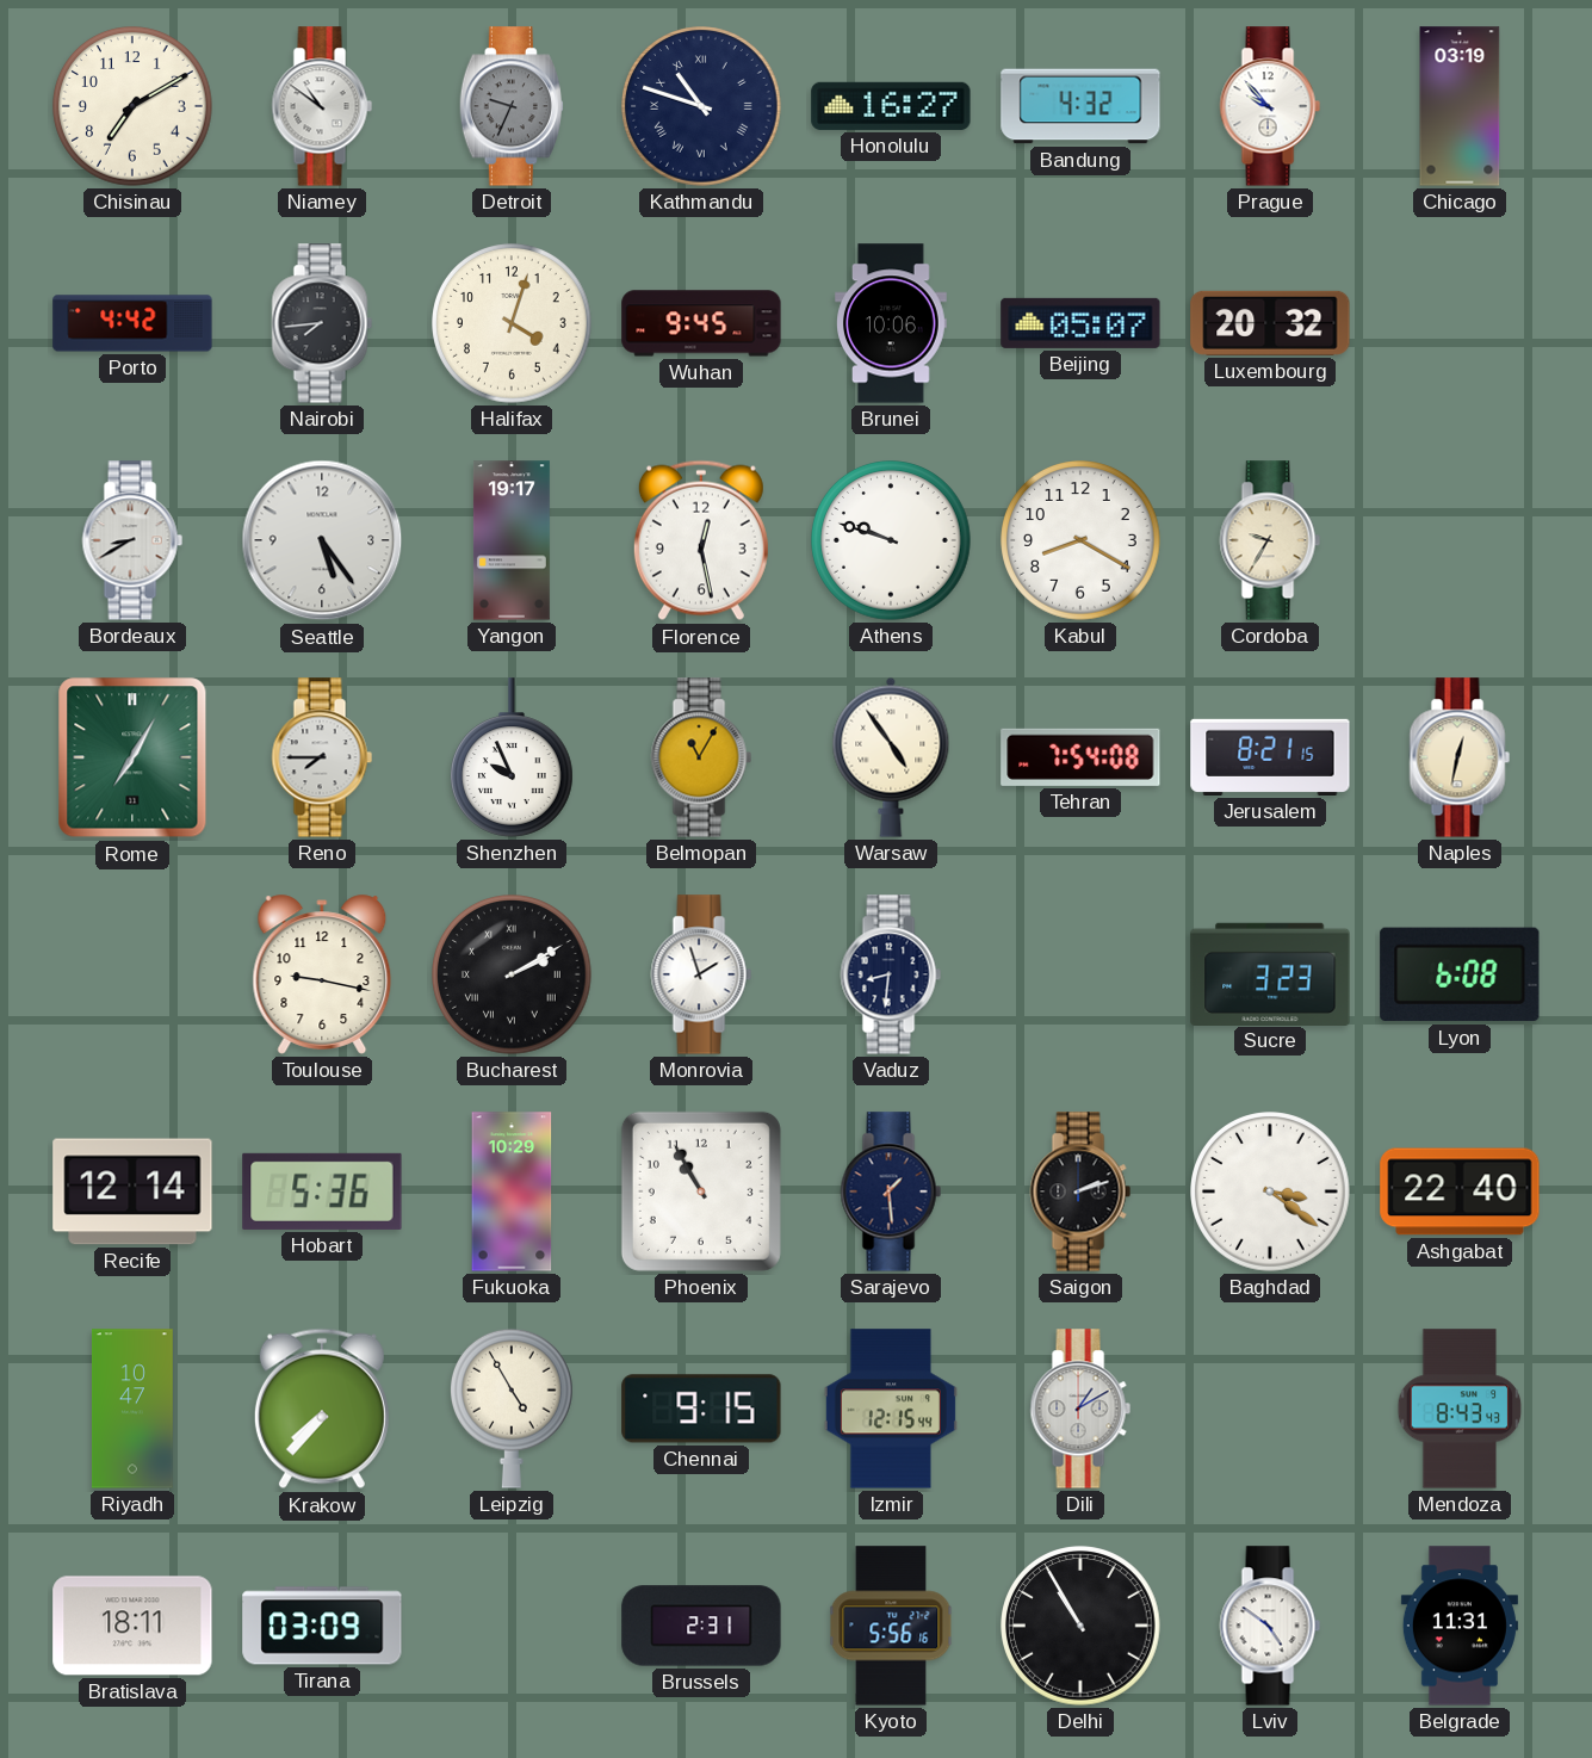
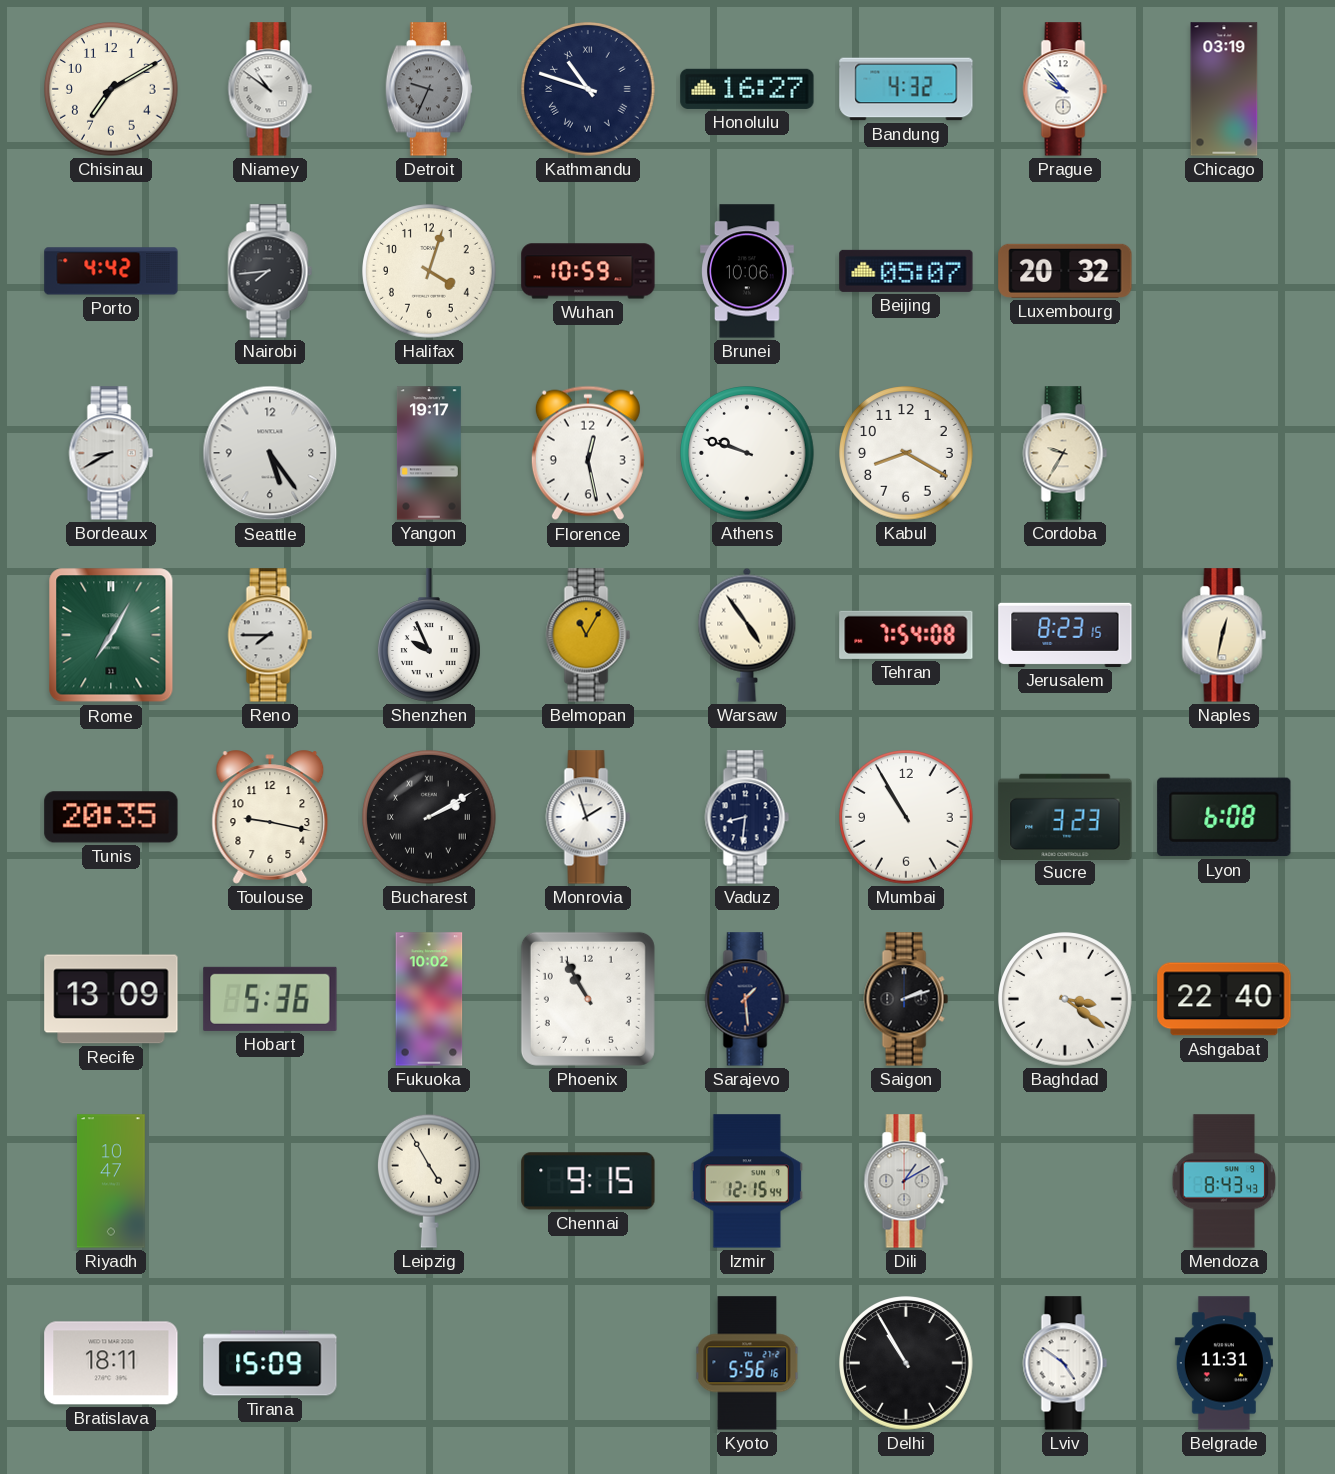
Wuhan: 9:45 -> 10:59
Jerusalem: 8:21 -> 8:23
Tunis: none -> 20:35
Mumbai: none -> 10:55
Recife: 12:14 -> 13:09
Fukuoka: 10:29 -> 10:02
Krakow: 7:37 -> none
Tirana: 03:09 -> 15:09
Brussels: 2:31 -> none
